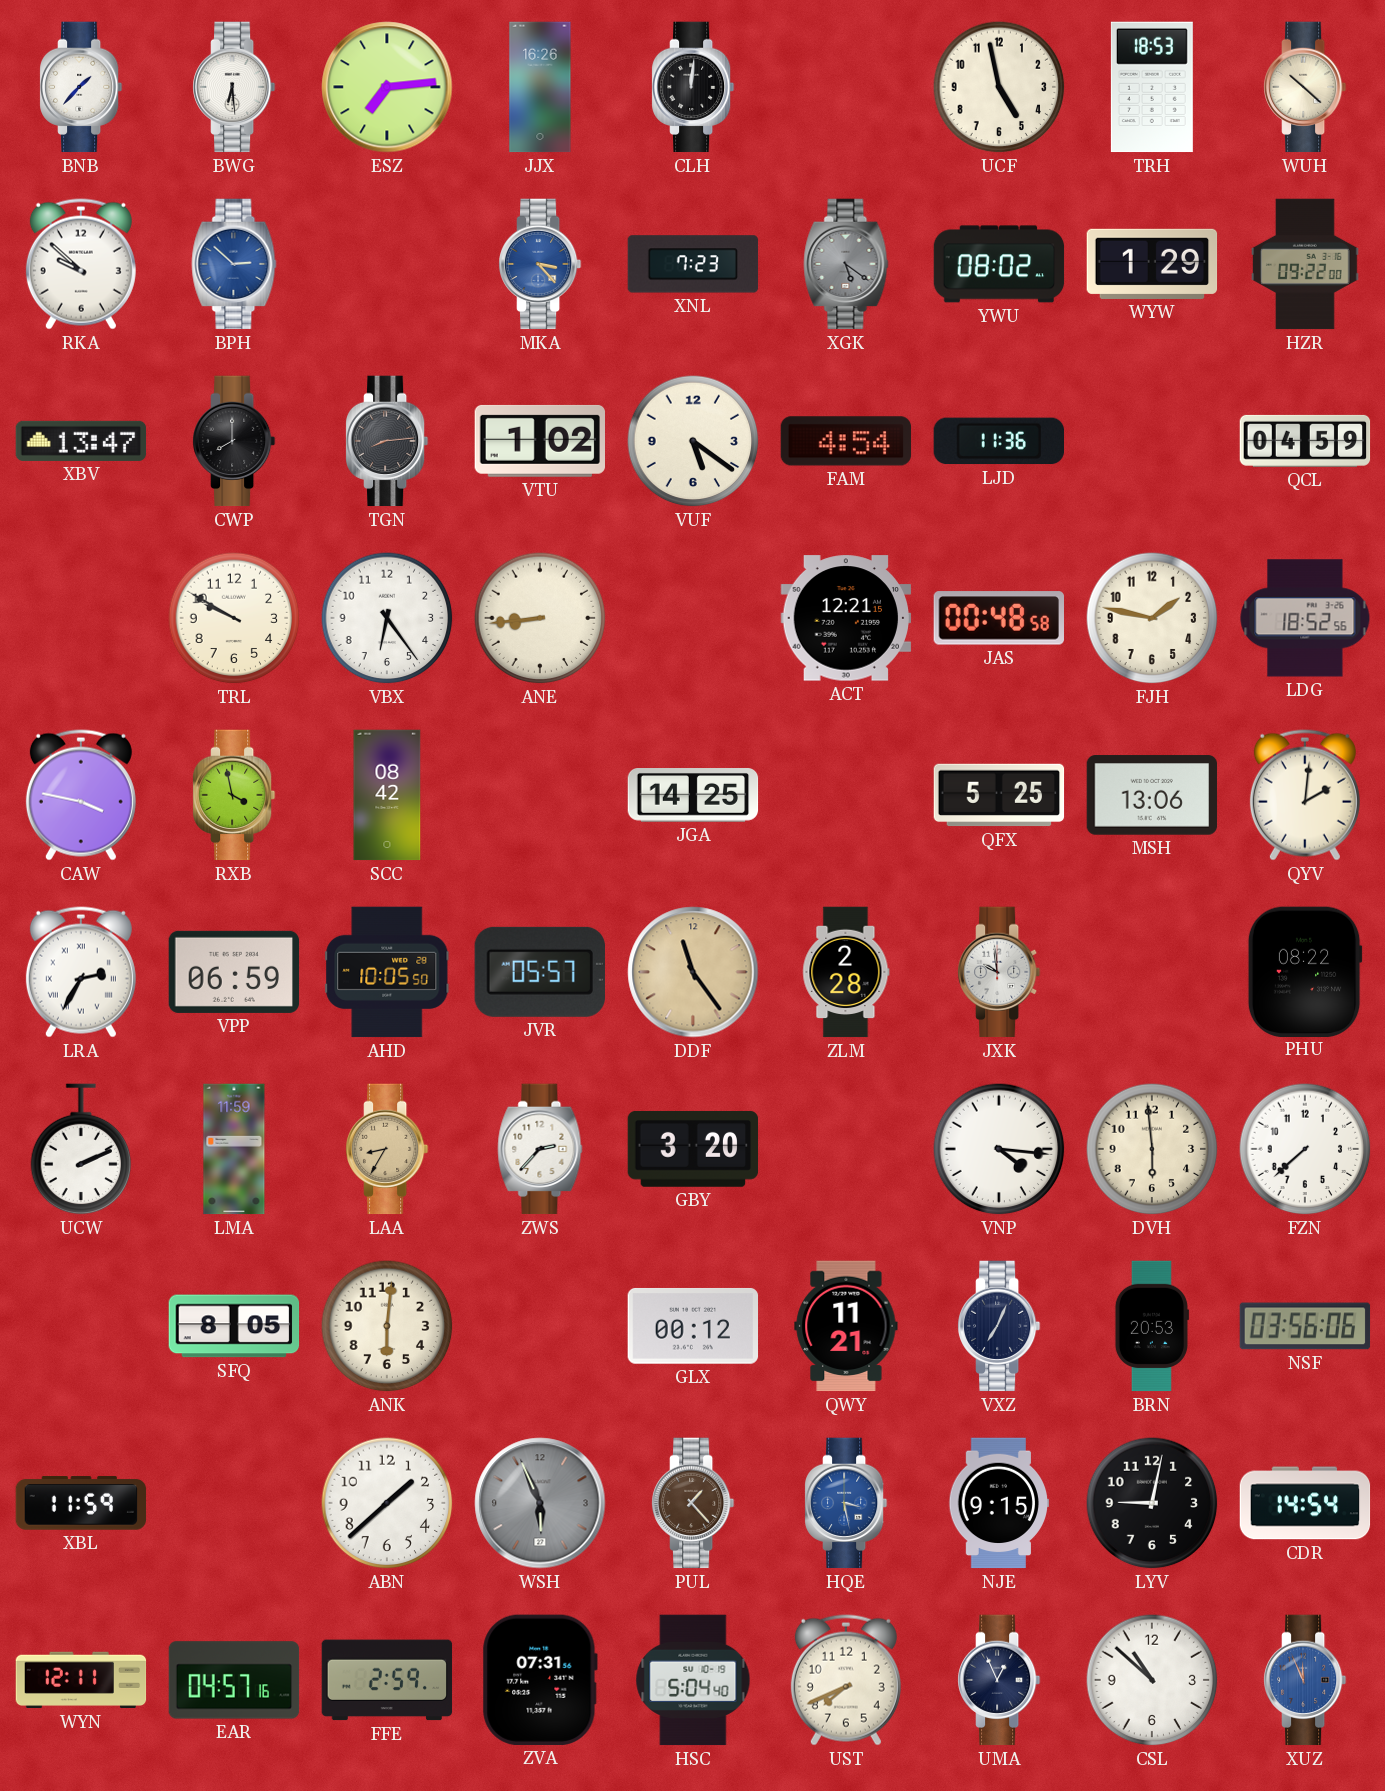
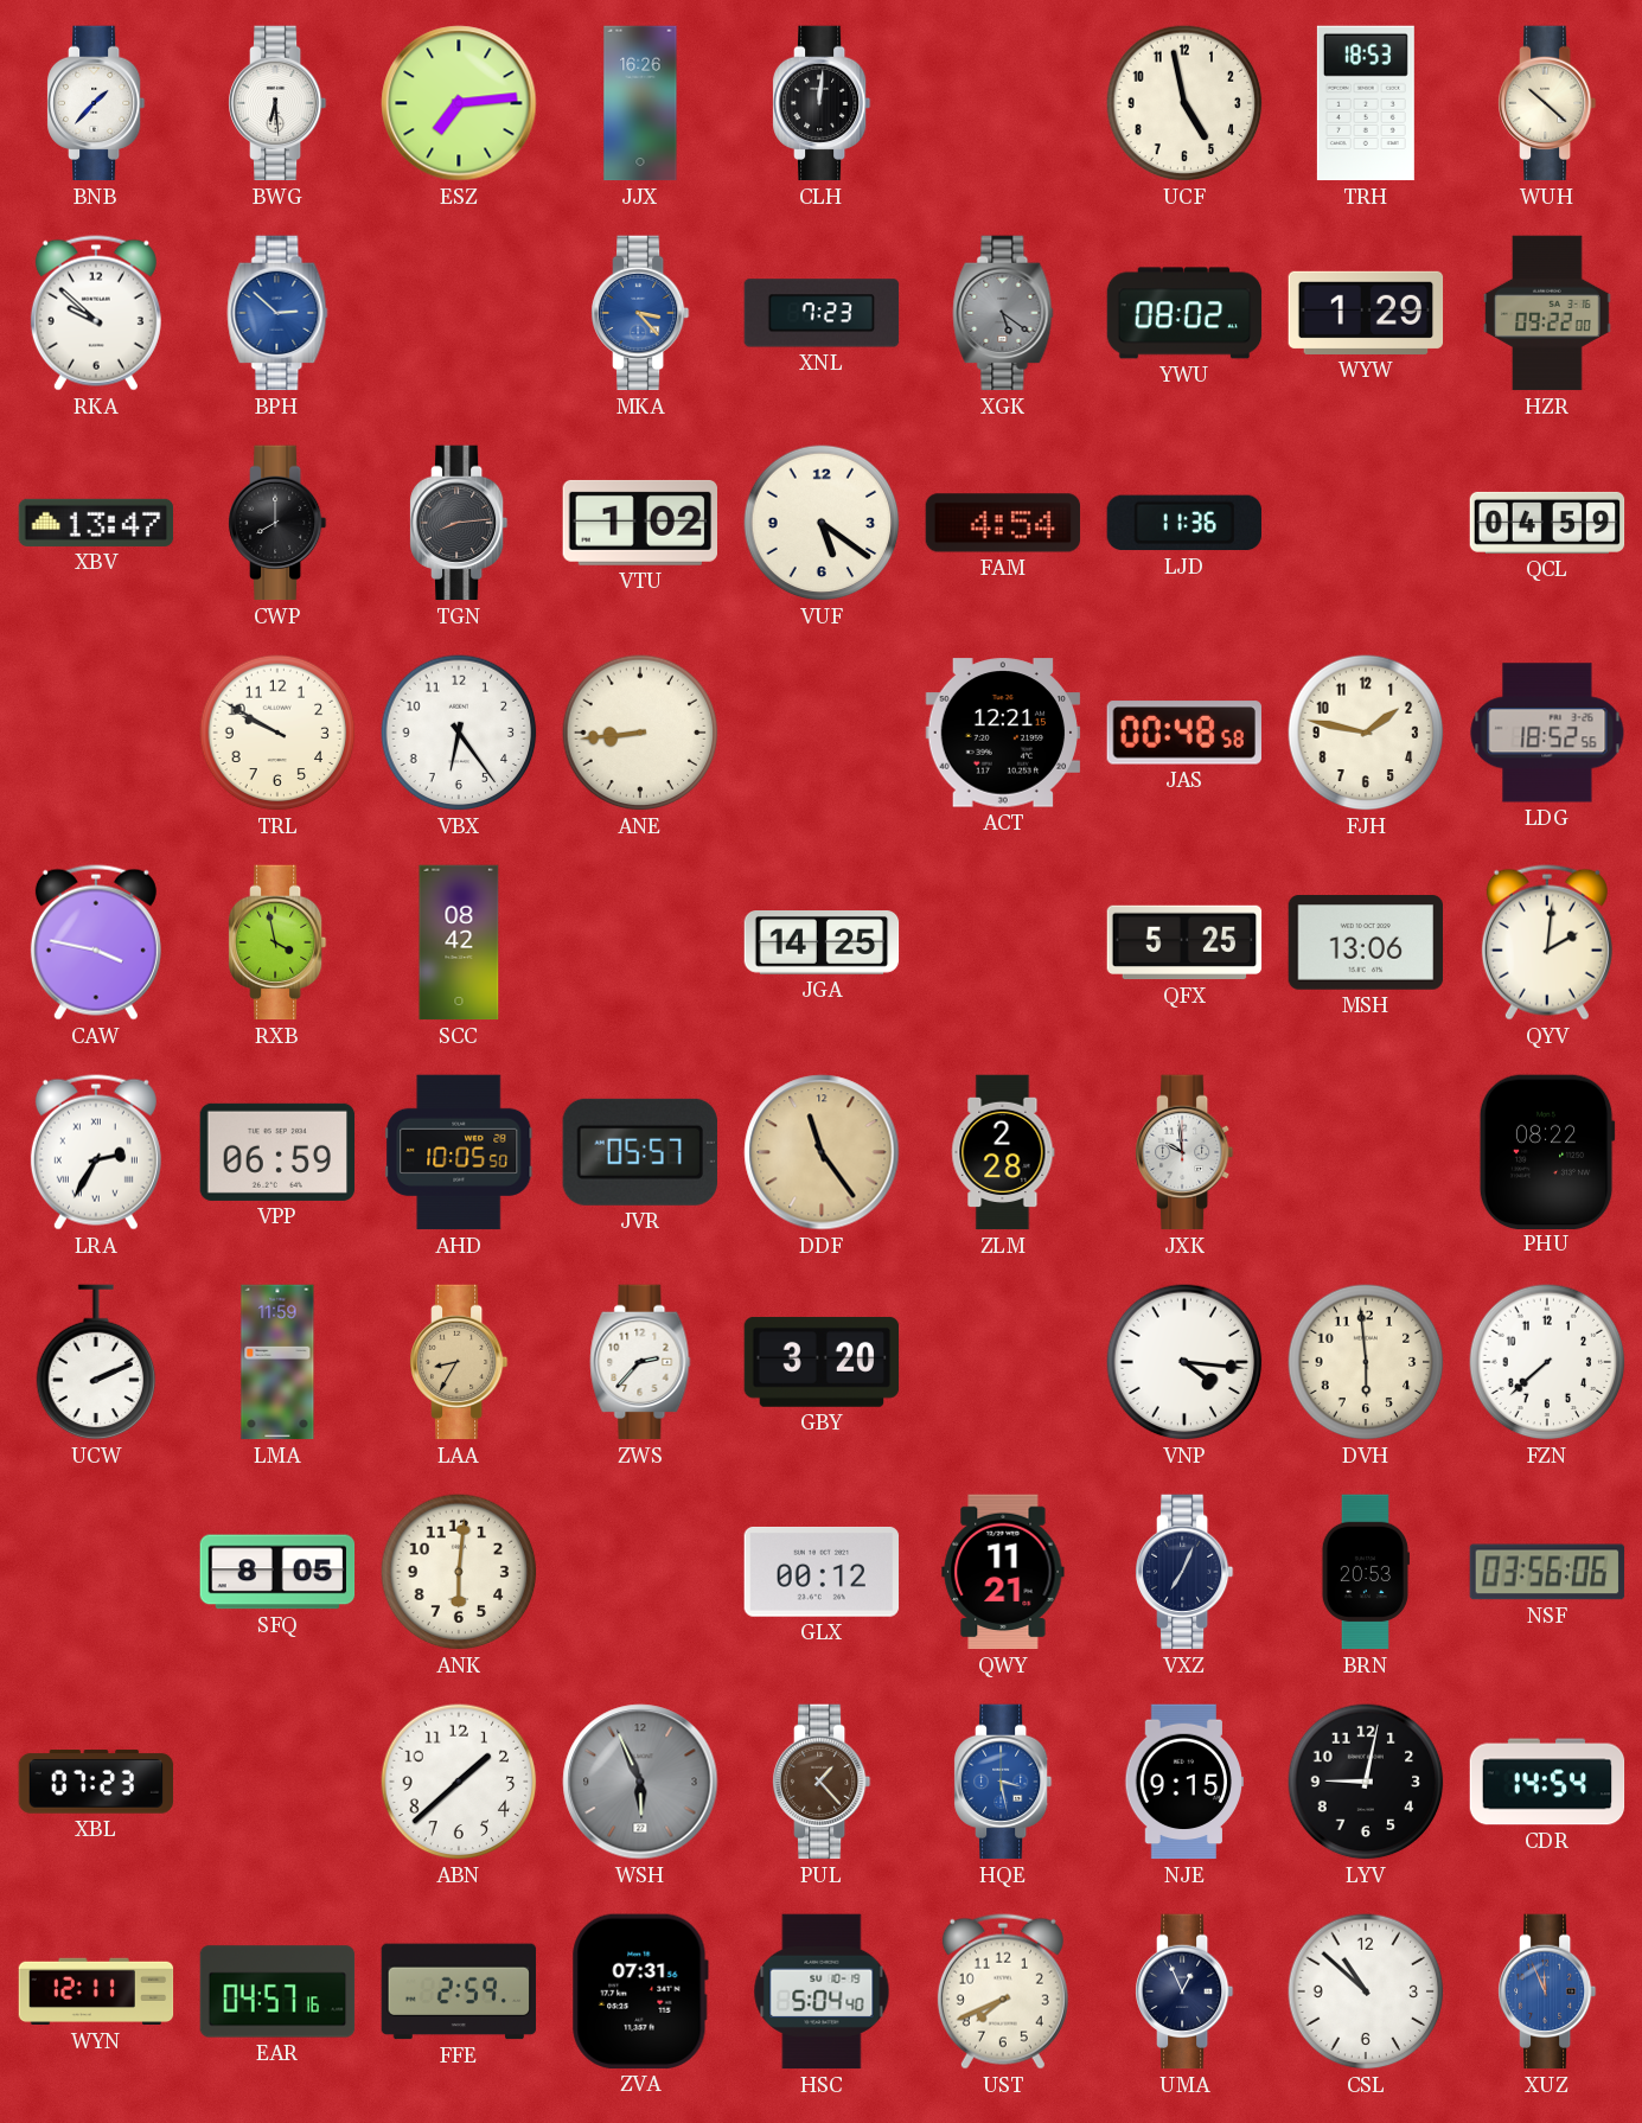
XBL: 11:59 -> 07:23
